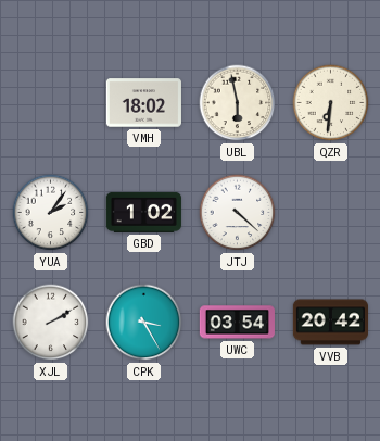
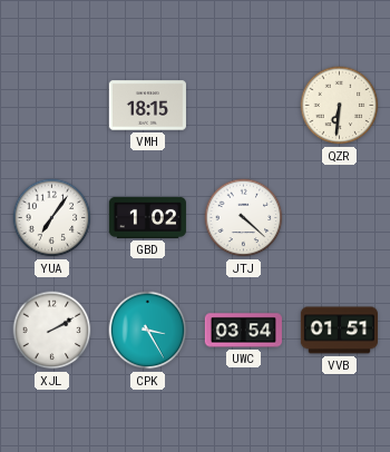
VMH: 18:02 -> 18:15
UBL: 5:58 -> none
YUA: 2:06 -> 7:06
VVB: 20:42 -> 01:51
